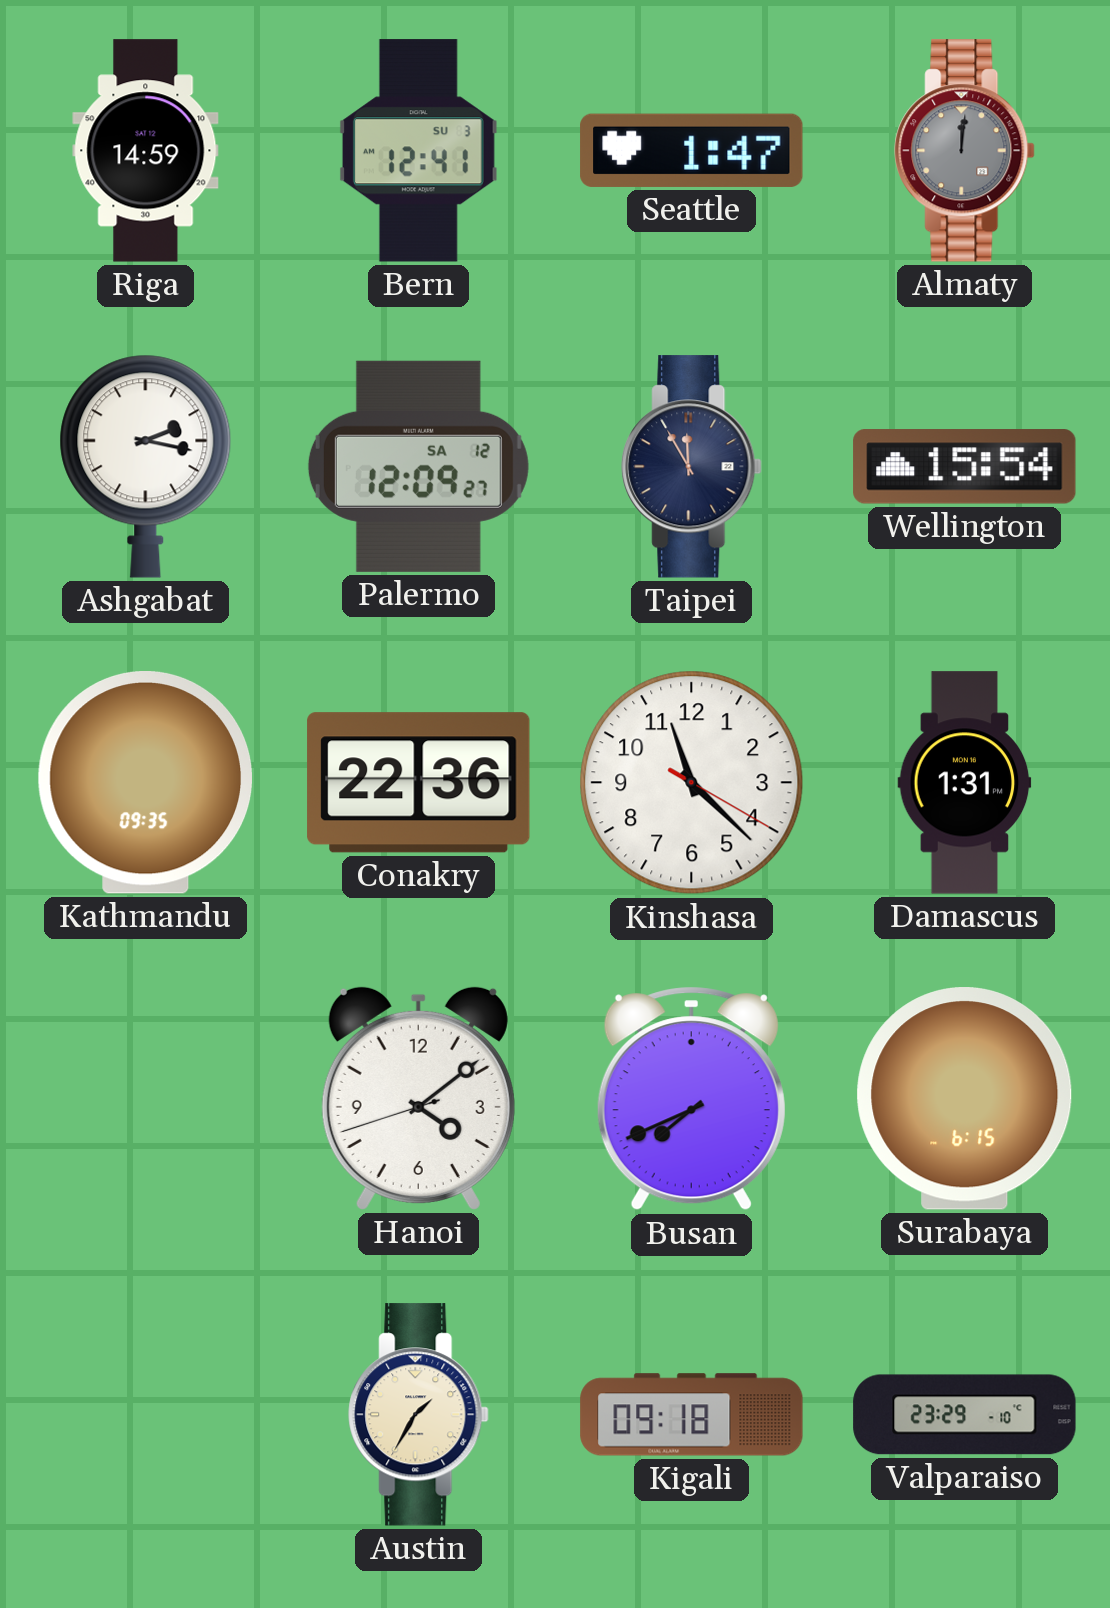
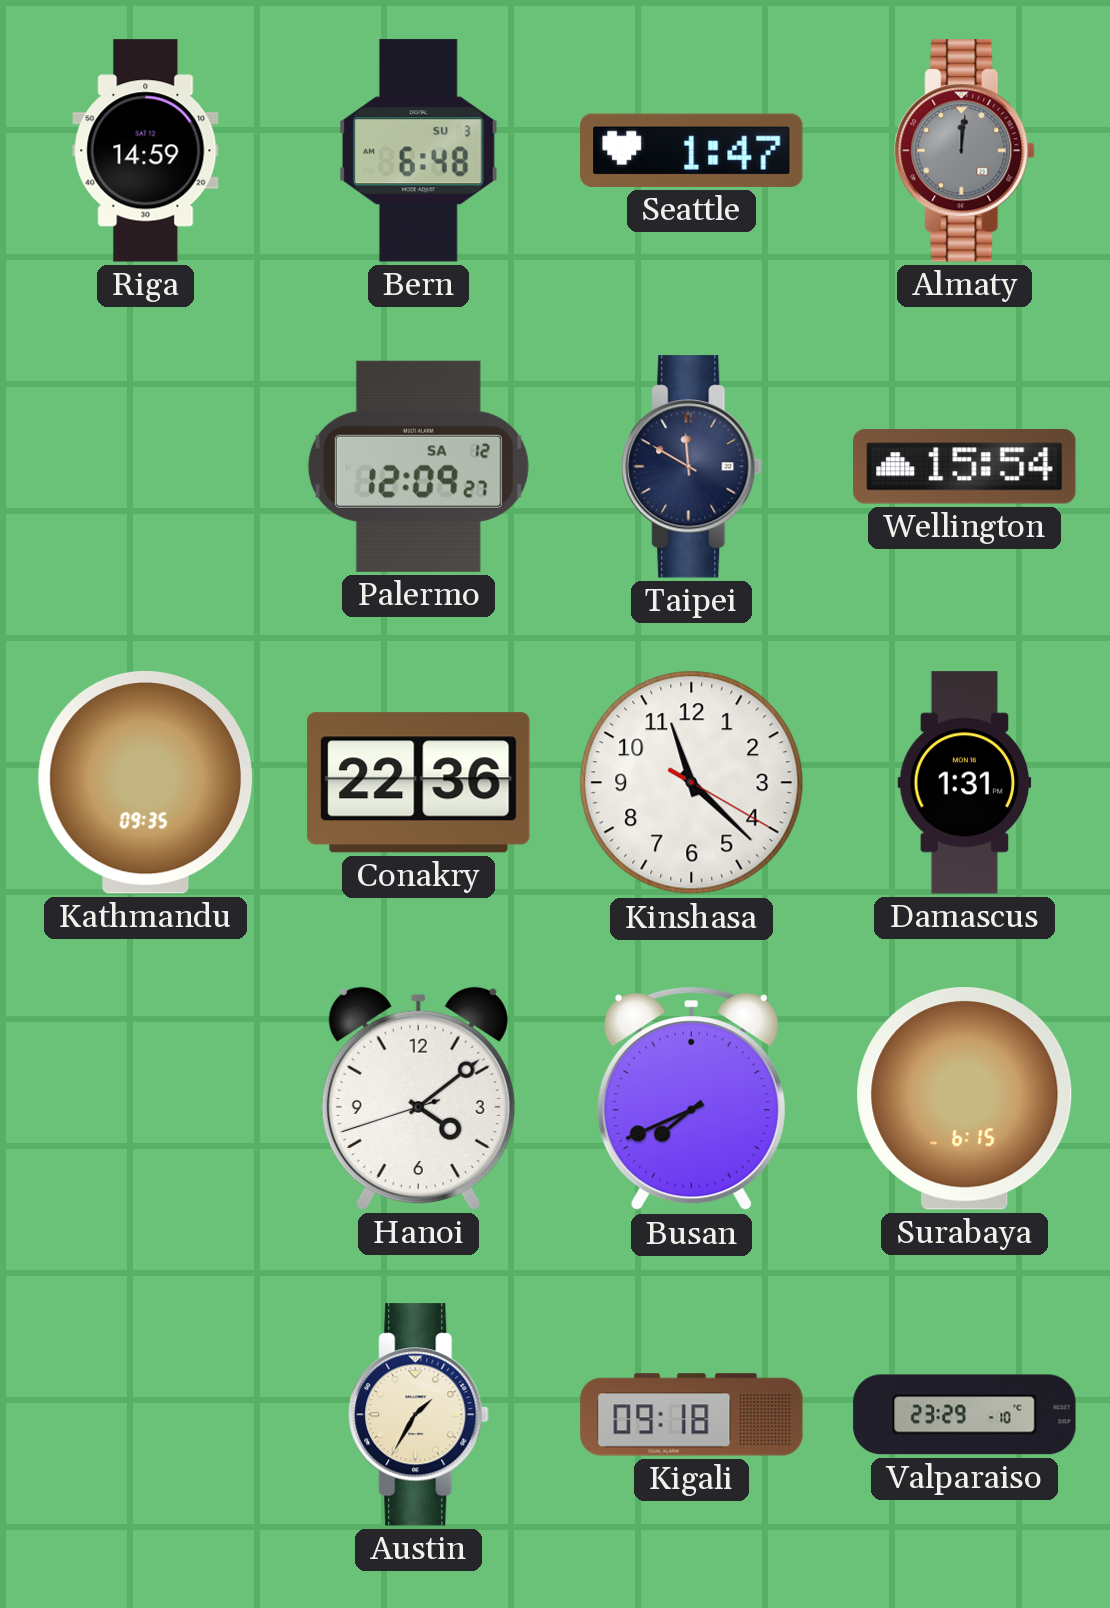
Bern: 12:41 -> 6:48
Ashgabat: 2:17 -> none
Taipei: 11:55 -> 11:50
